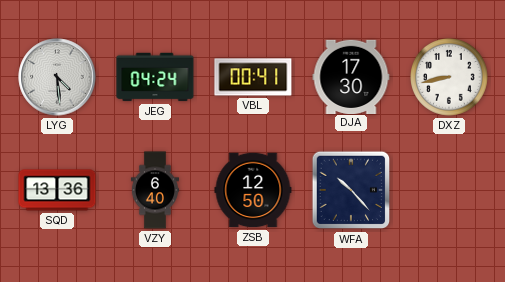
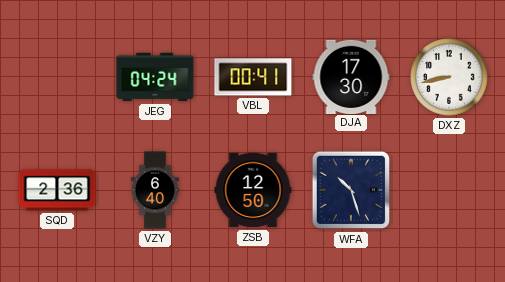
LYG: 4:29 -> none
SQD: 13:36 -> 2:36
WFA: 10:23 -> 10:27
